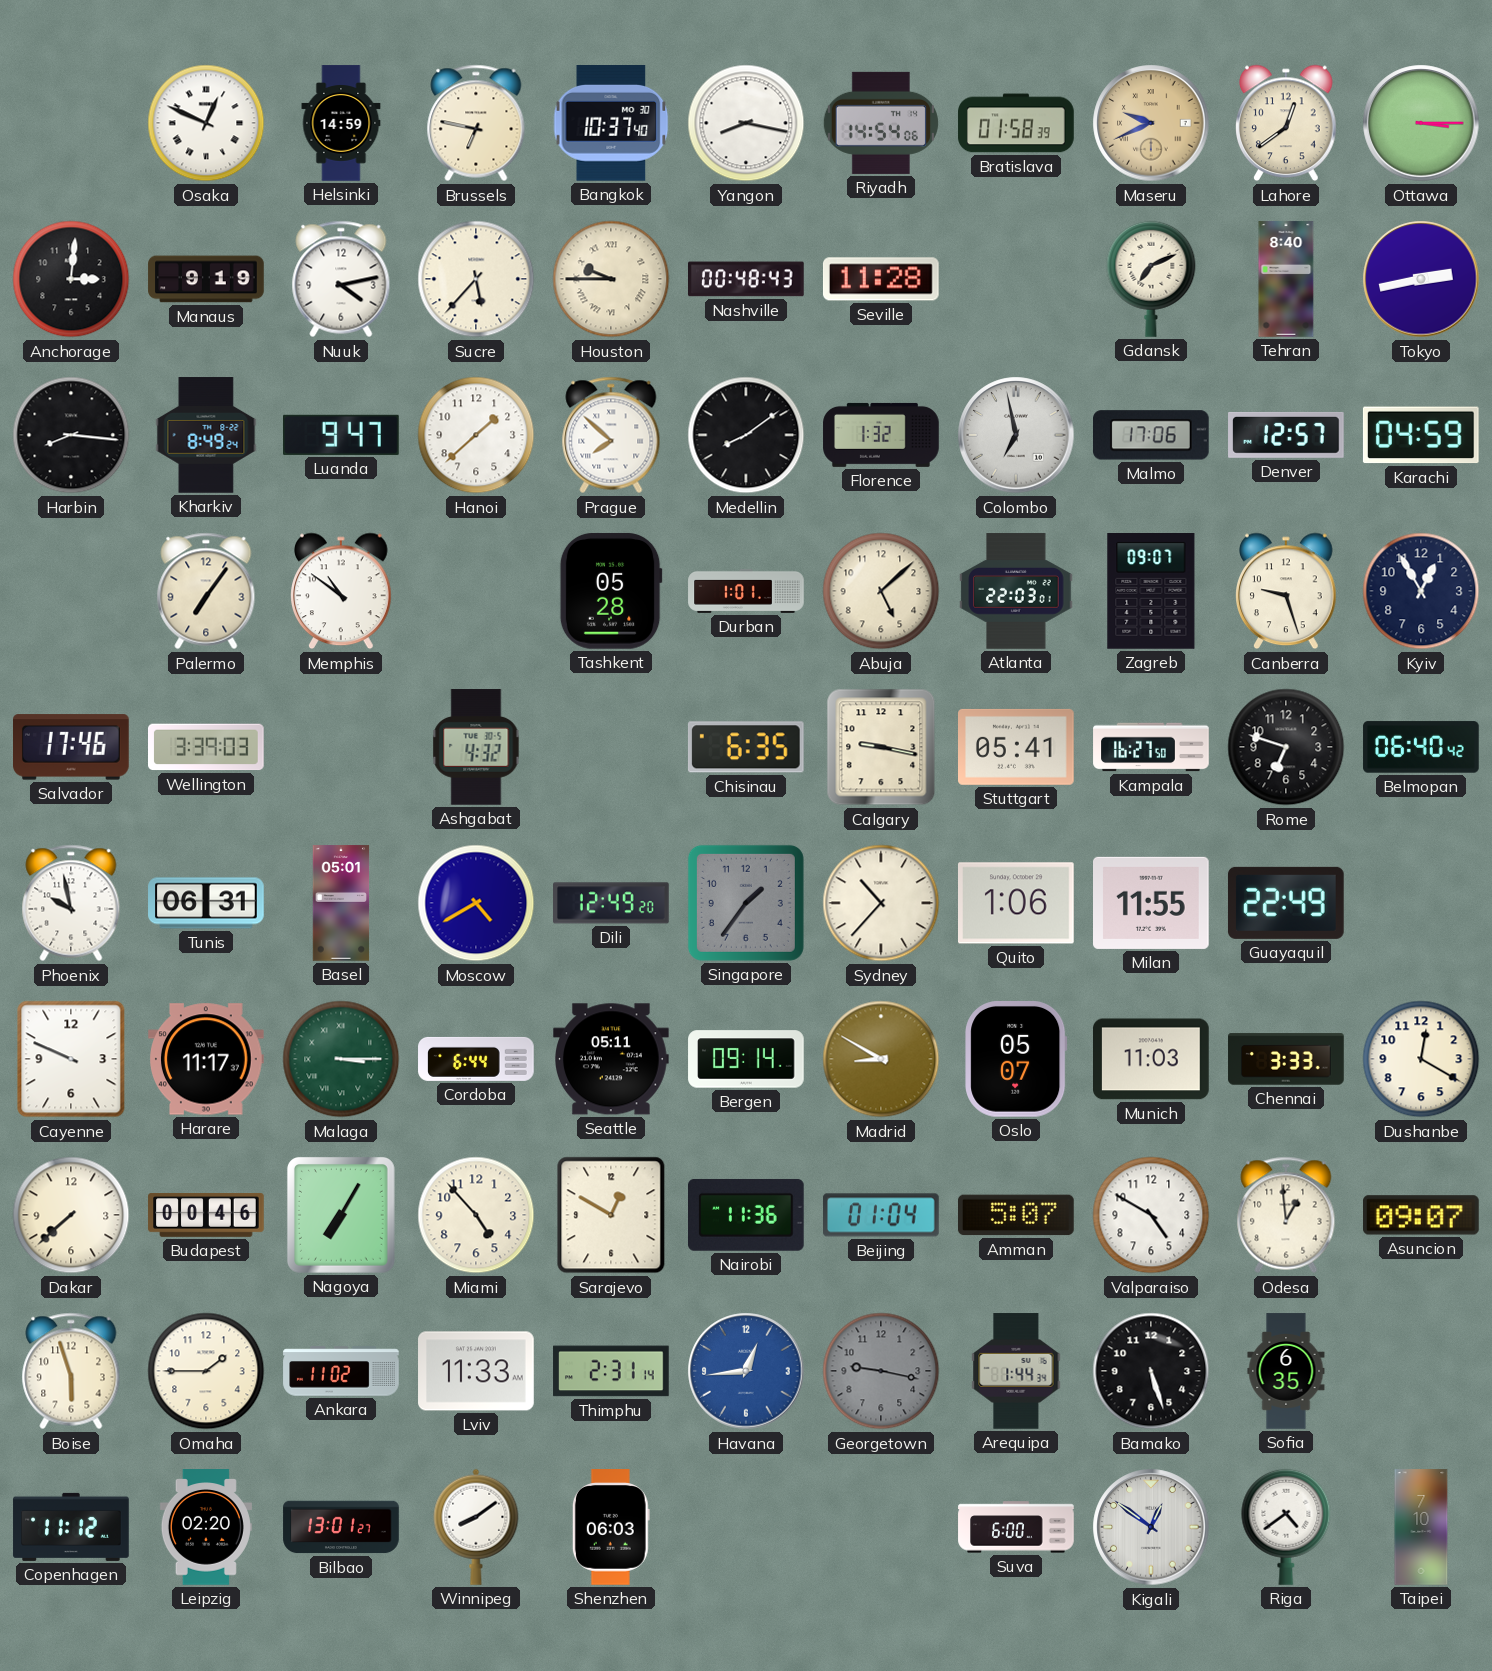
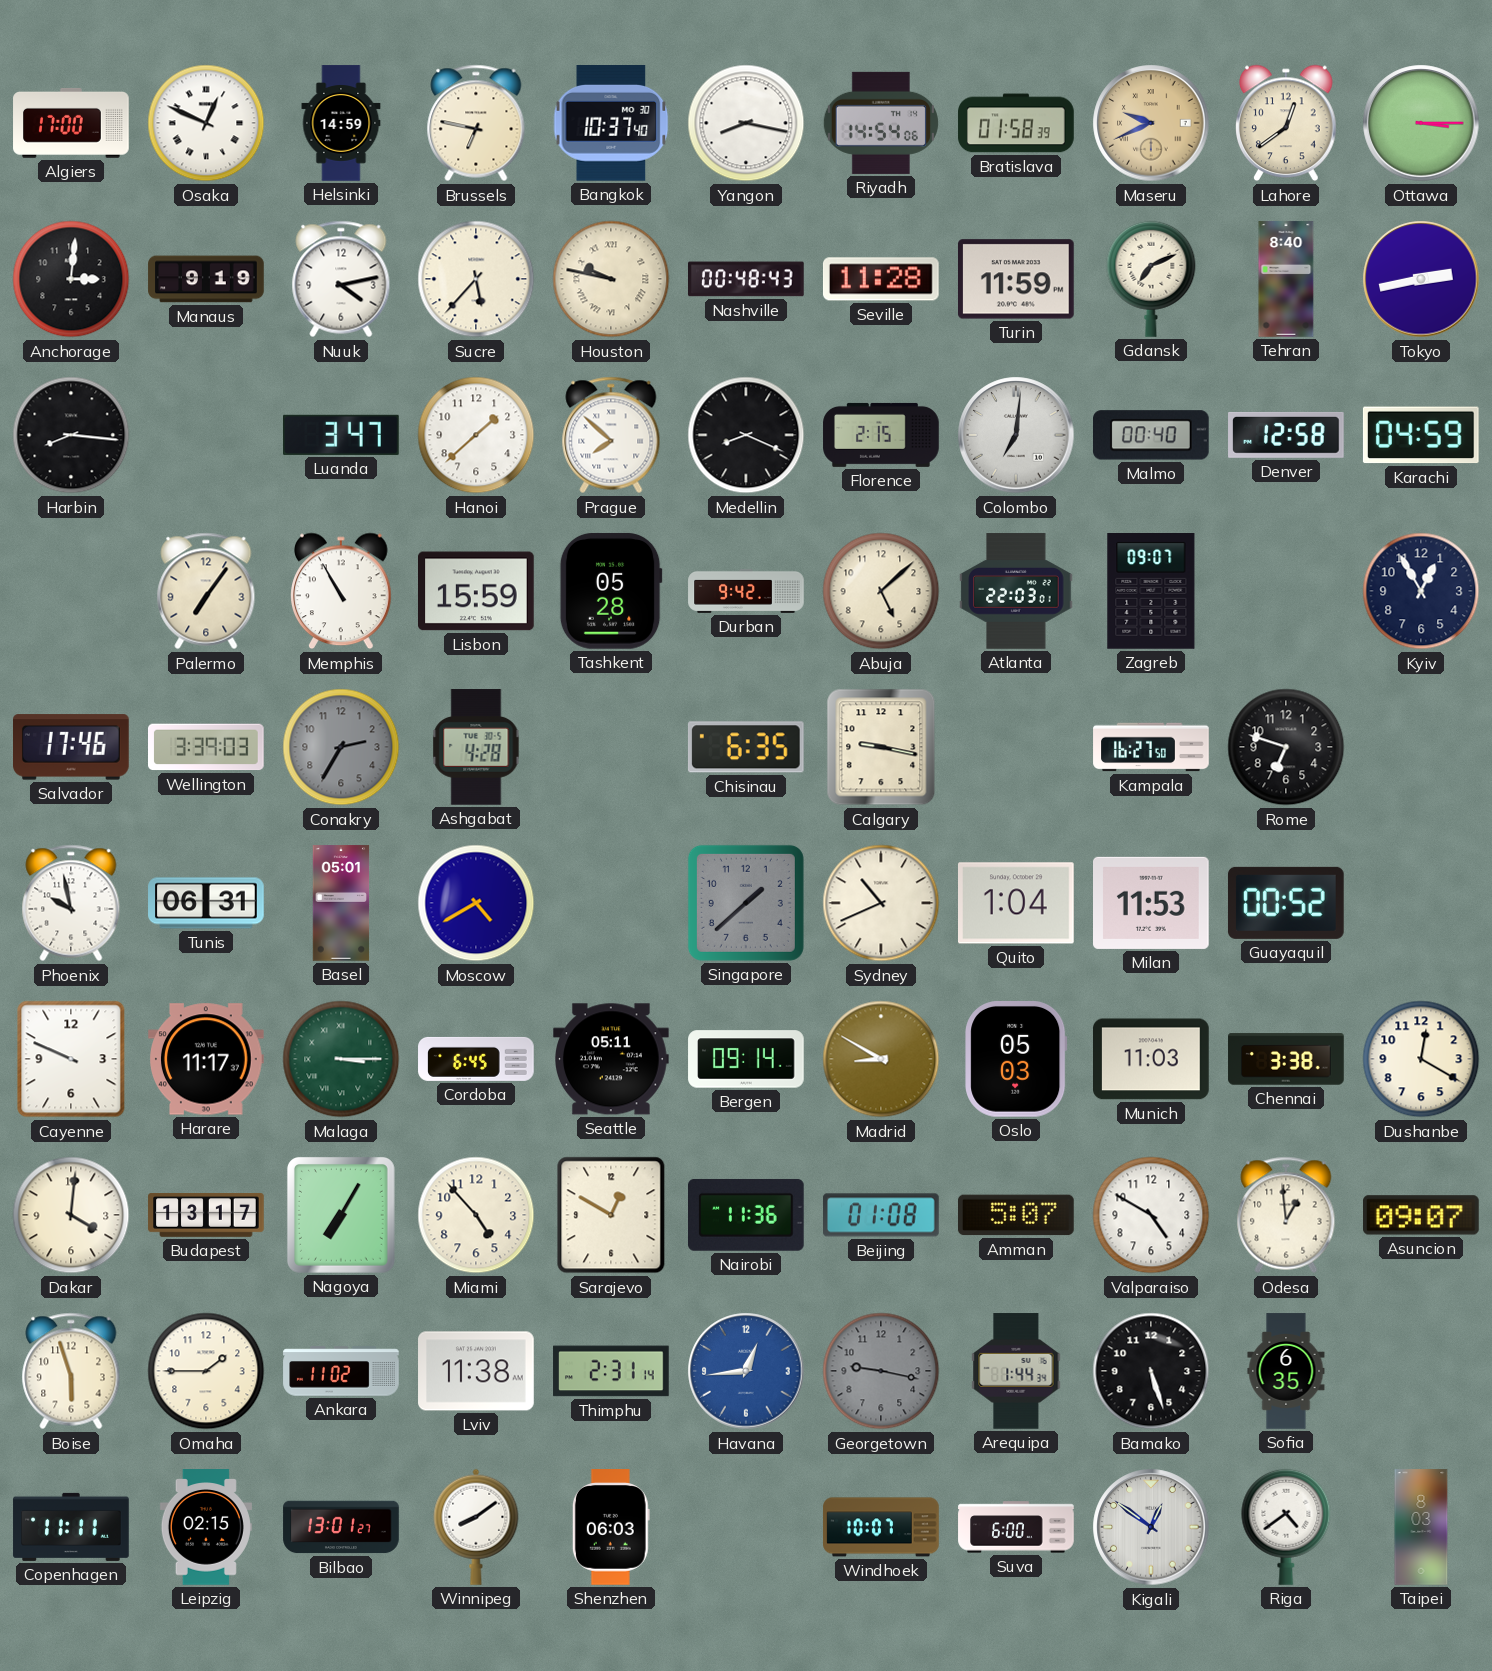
Algiers: none -> 17:00
Houston: 9:45 -> 9:47
Turin: none -> 11:59
Kharkiv: 8:49 -> none
Luanda: 9:47 -> 3:47
Medellin: 8:09 -> 8:19
Florence: 1:32 -> 2:15
Colombo: 6:58 -> 7:01
Malmo: 17:06 -> 00:40
Denver: 12:57 -> 12:58
Memphis: 10:51 -> 10:55
Lisbon: none -> 15:59
Durban: 1:01 -> 9:42
Canberra: 9:27 -> none
Conakry: none -> 2:35
Ashgabat: 4:32 -> 4:28
Stuttgart: 05:41 -> none
Belmopan: 06:40 -> none
Dili: 12:49 -> none
Singapore: 1:36 -> 1:38
Sydney: 10:37 -> 10:41
Quito: 1:06 -> 1:04
Milan: 11:55 -> 11:53
Guayaquil: 22:49 -> 00:52
Cordoba: 6:44 -> 6:45
Oslo: 05:07 -> 05:03
Chennai: 3:33 -> 3:38
Dakar: 7:38 -> 4:01
Budapest: 00:46 -> 13:17
Beijing: 01:04 -> 01:08
Lviv: 11:33 -> 11:38
Copenhagen: 11:12 -> 11:11
Leipzig: 02:20 -> 02:15
Windhoek: none -> 10:07
Taipei: 7:10 -> 8:03
